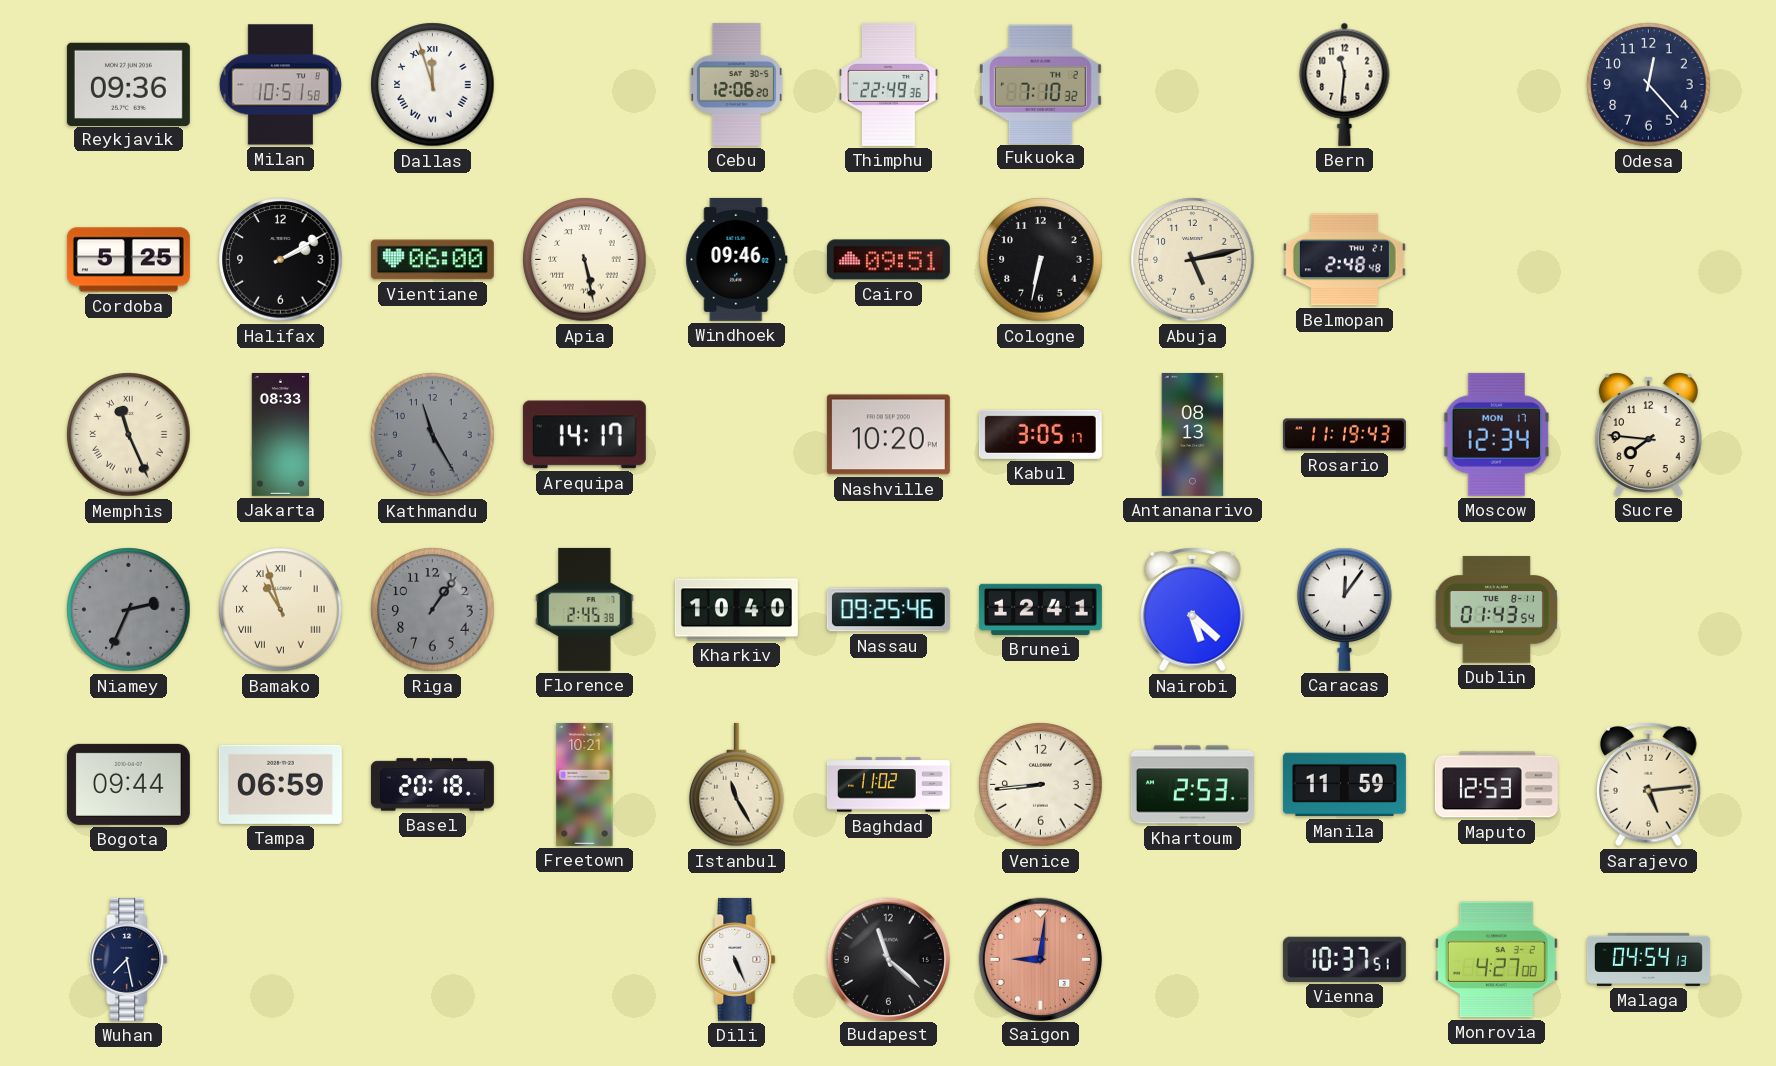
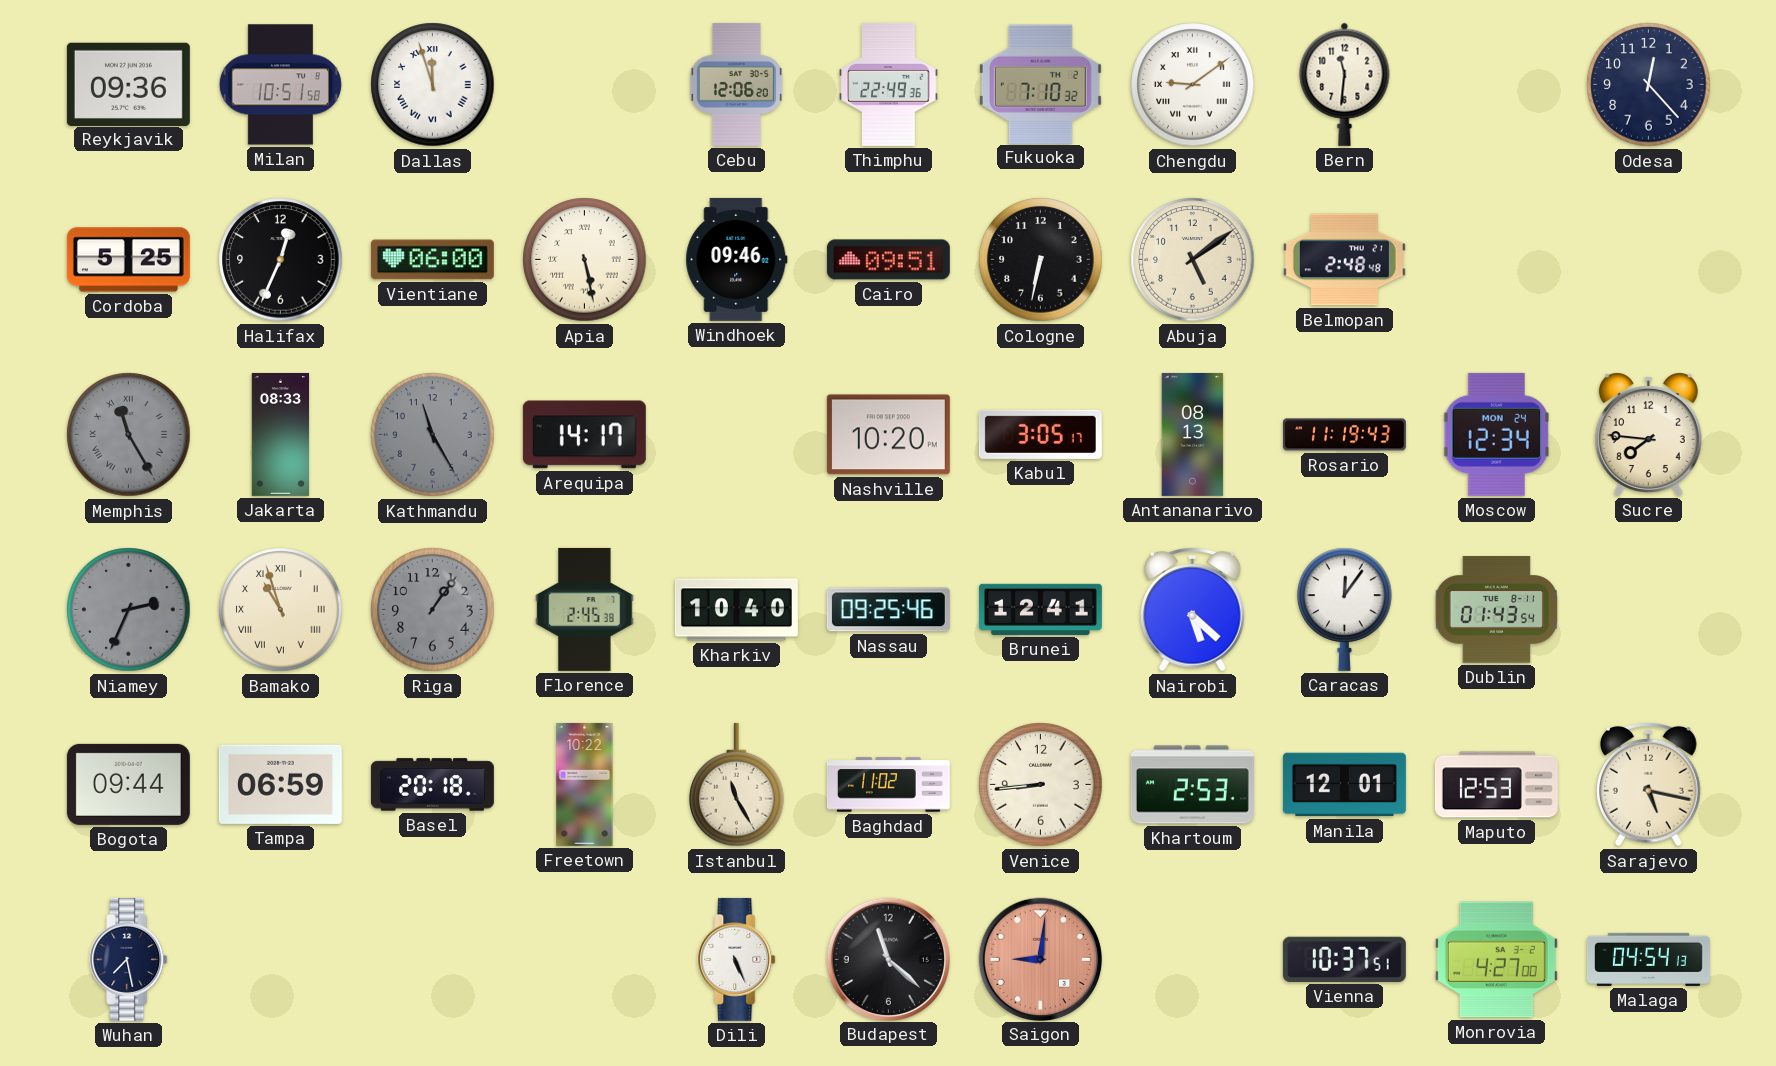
Chengdu: none -> 9:09
Halifax: 2:10 -> 12:34
Abuja: 5:13 -> 5:09
Memphis: 11:26 -> 11:25
Memphis dial: cream -> grey
Moscow date: MON 17 -> MON 24
Freetown: 10:21 -> 10:22
Manila: 11:59 -> 12:01
Sarajevo: 5:14 -> 5:17
